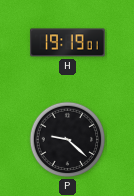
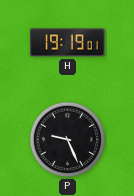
P: 9:22 -> 9:26
